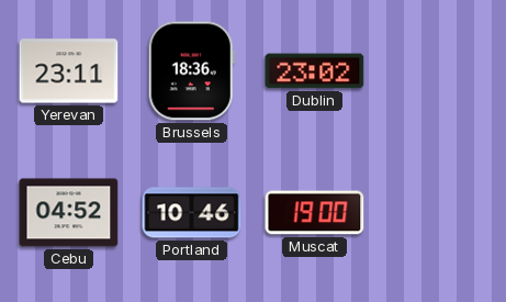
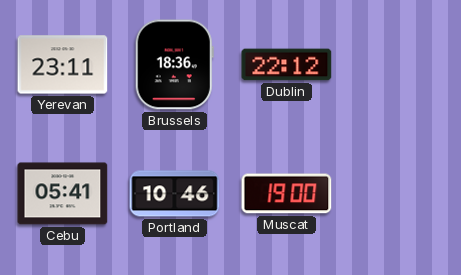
Dublin: 23:02 -> 22:12
Cebu: 04:52 -> 05:41
